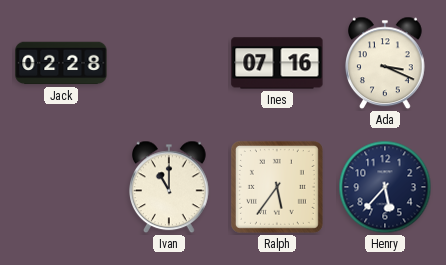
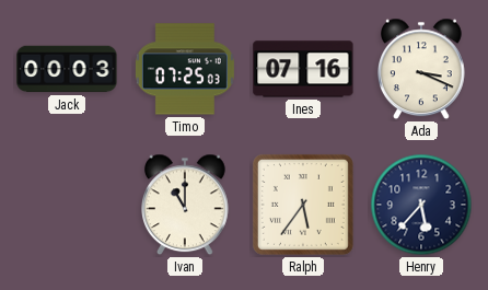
Jack: 02:28 -> 00:03
Timo: none -> 07:25
